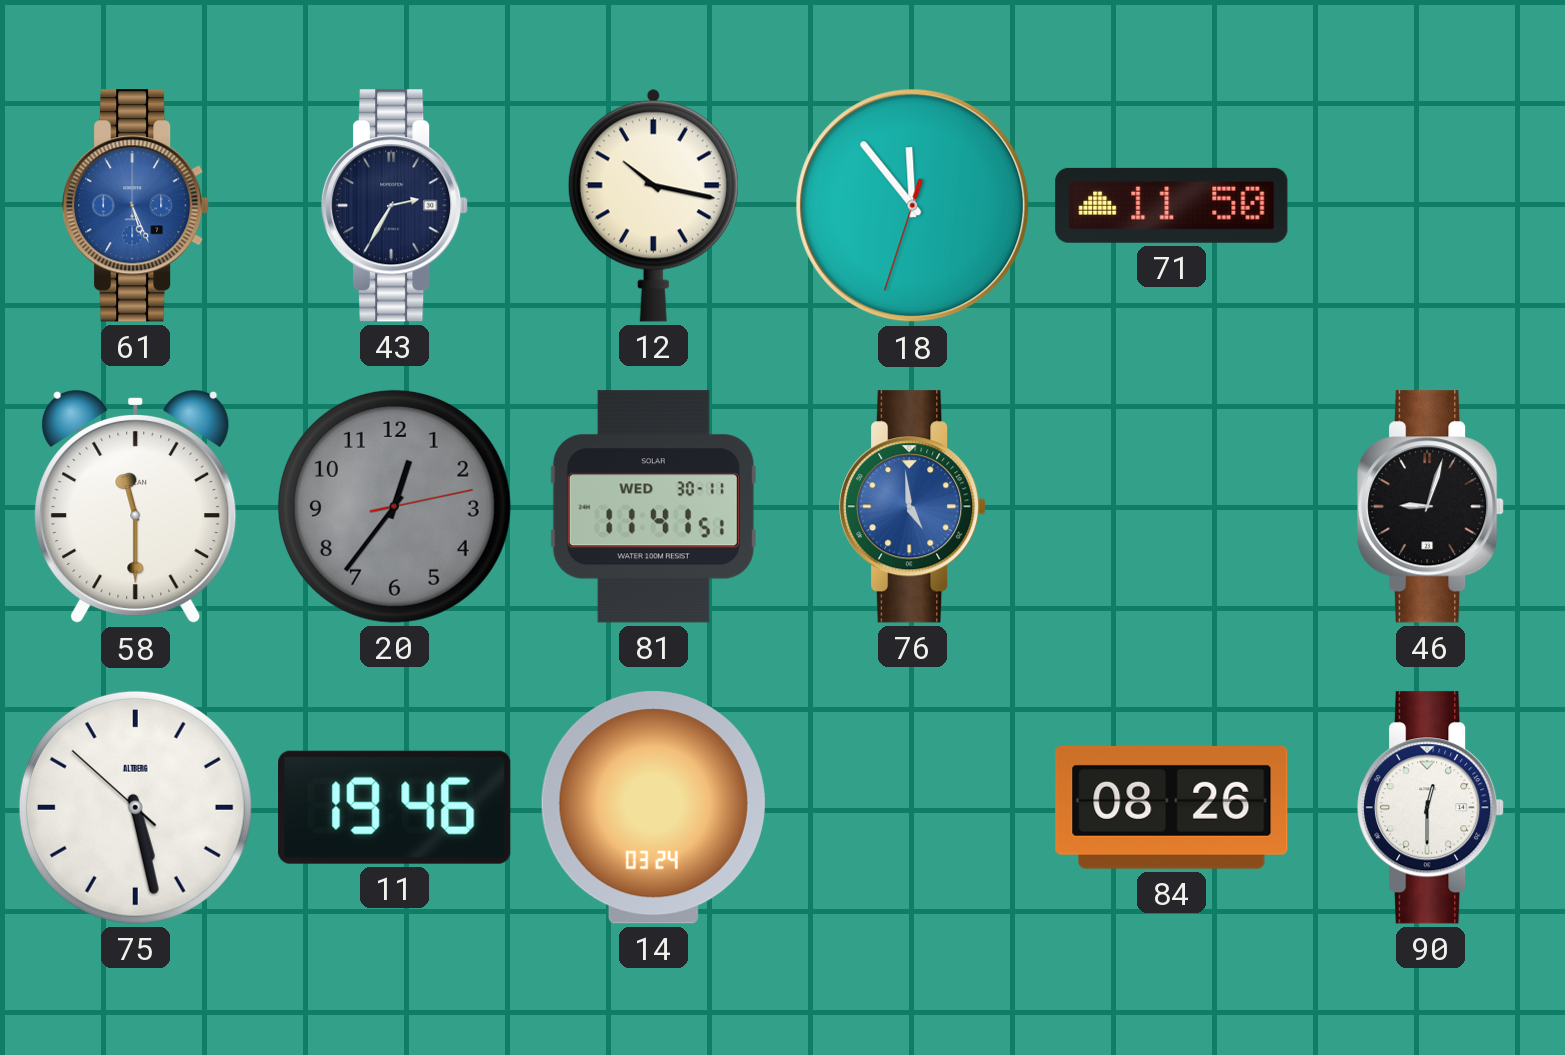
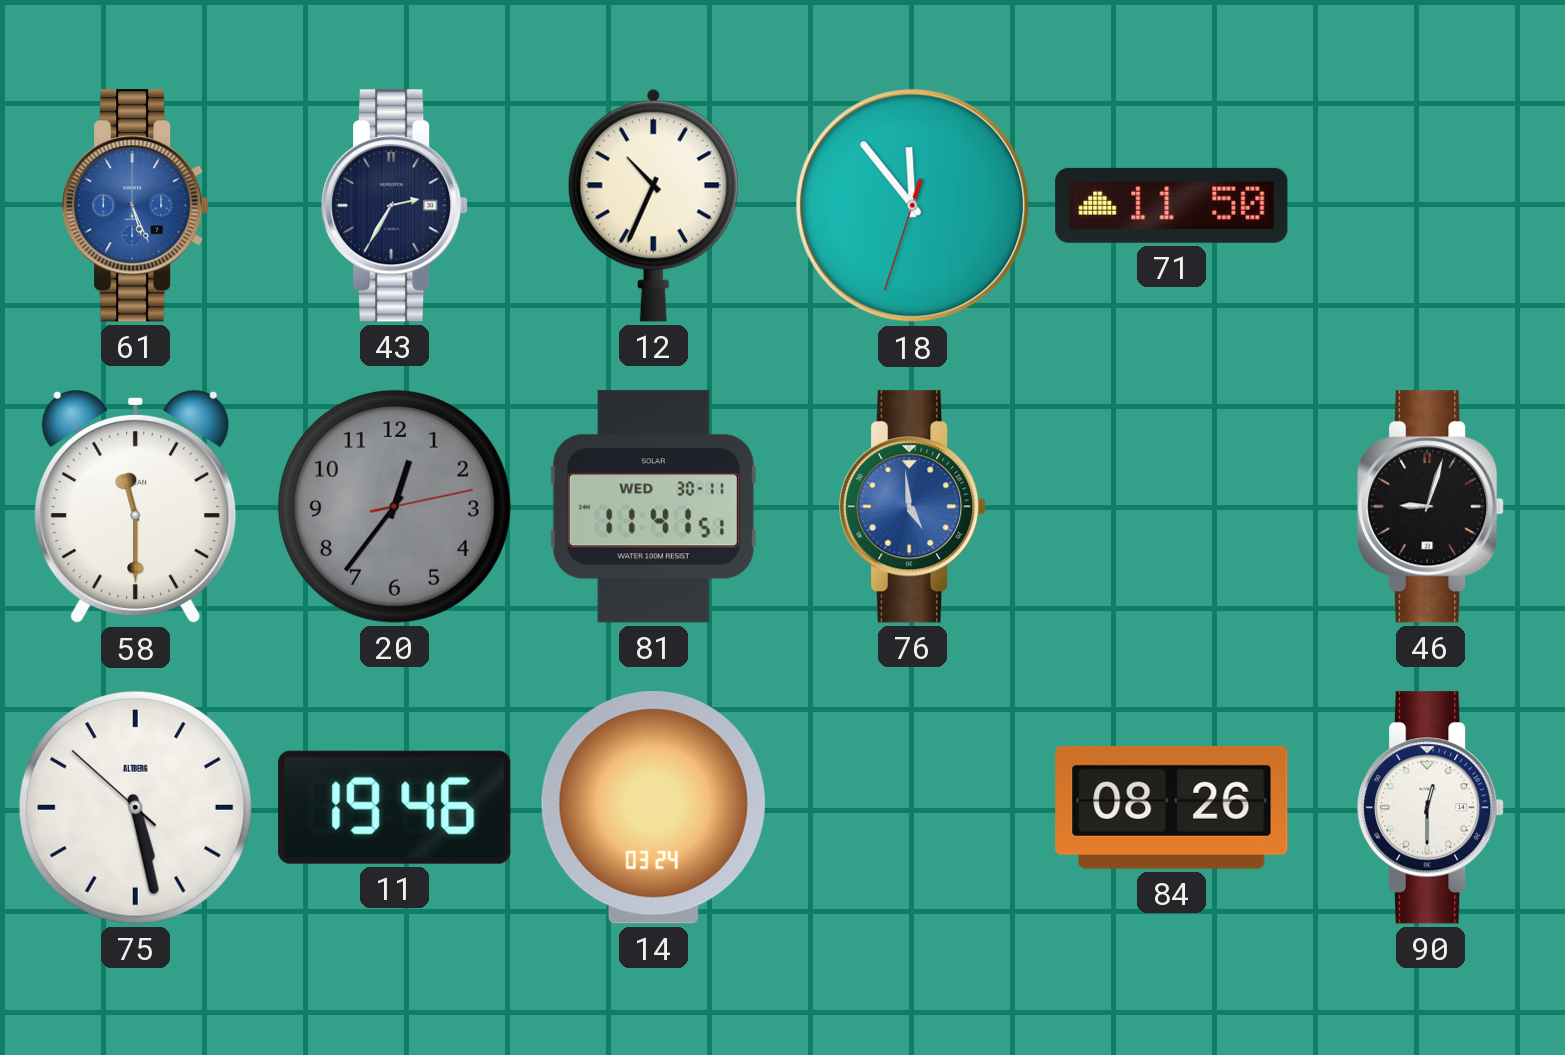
12: 10:17 -> 10:34
